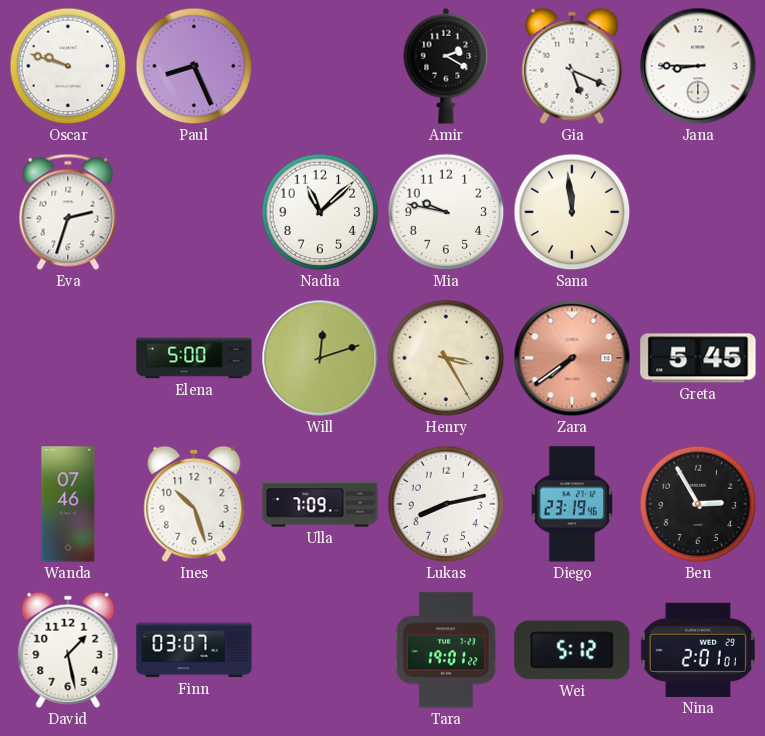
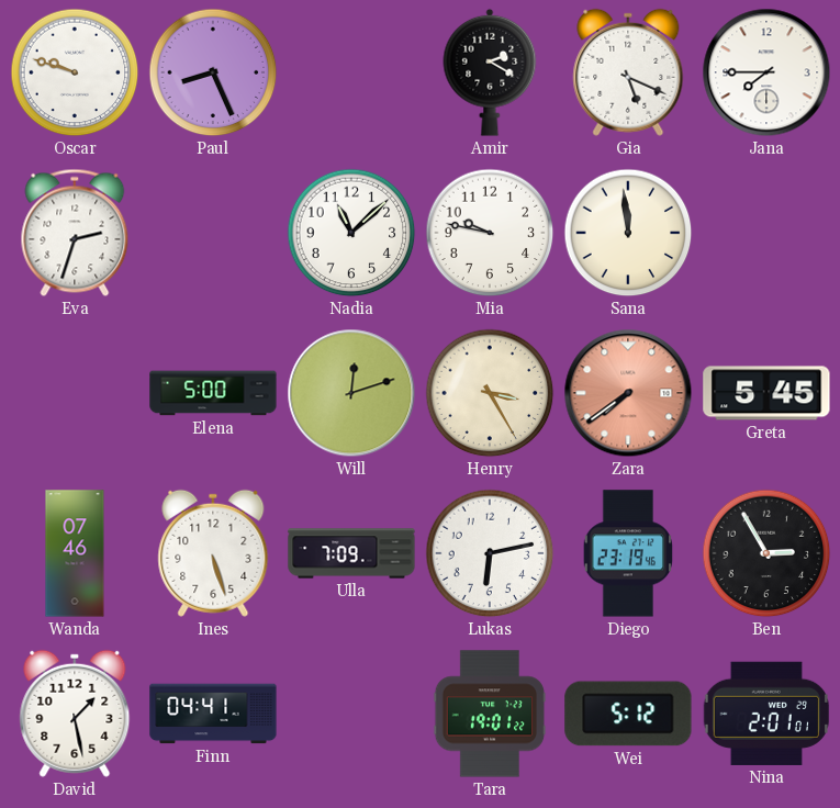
Jana: 8:45 -> 7:45
Ines: 10:27 -> 5:27
Lukas: 8:13 -> 6:13
Finn: 03:07 -> 04:41
